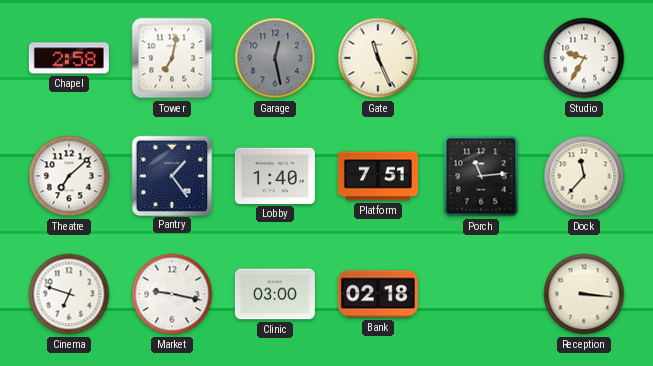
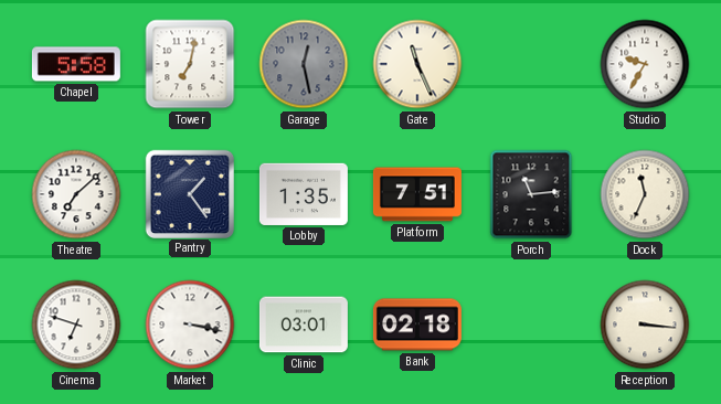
Chapel: 2:58 -> 5:58
Lobby: 1:40 -> 1:35
Dock: 11:37 -> 11:34
Market: 9:17 -> 3:17
Clinic: 03:00 -> 03:01
